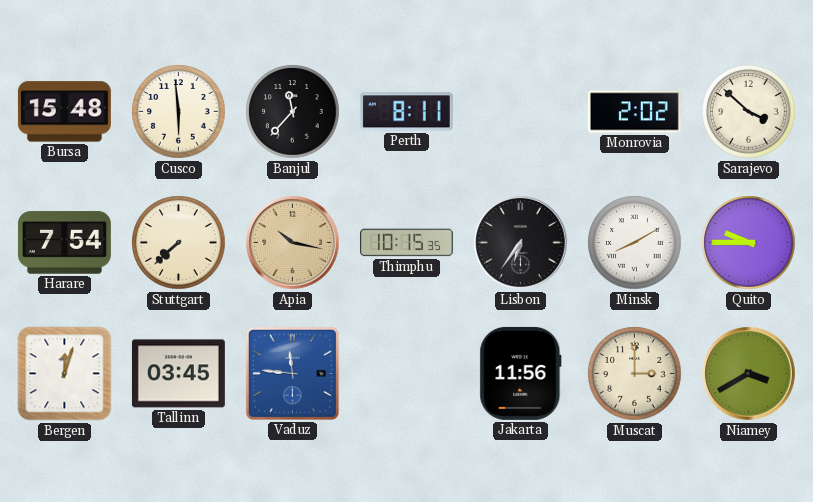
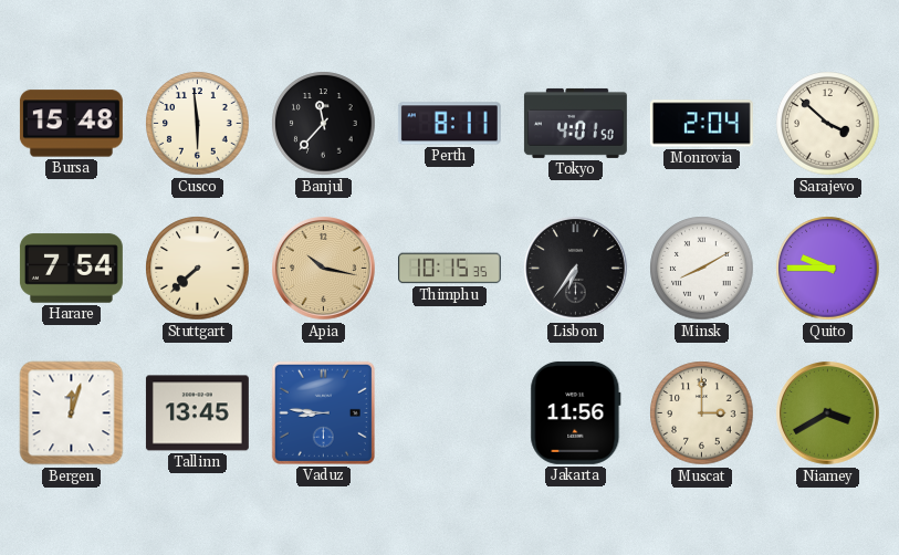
Tokyo: none -> 4:01
Monrovia: 2:02 -> 2:04
Tallinn: 03:45 -> 13:45
Vaduz: 11:46 -> 8:46
